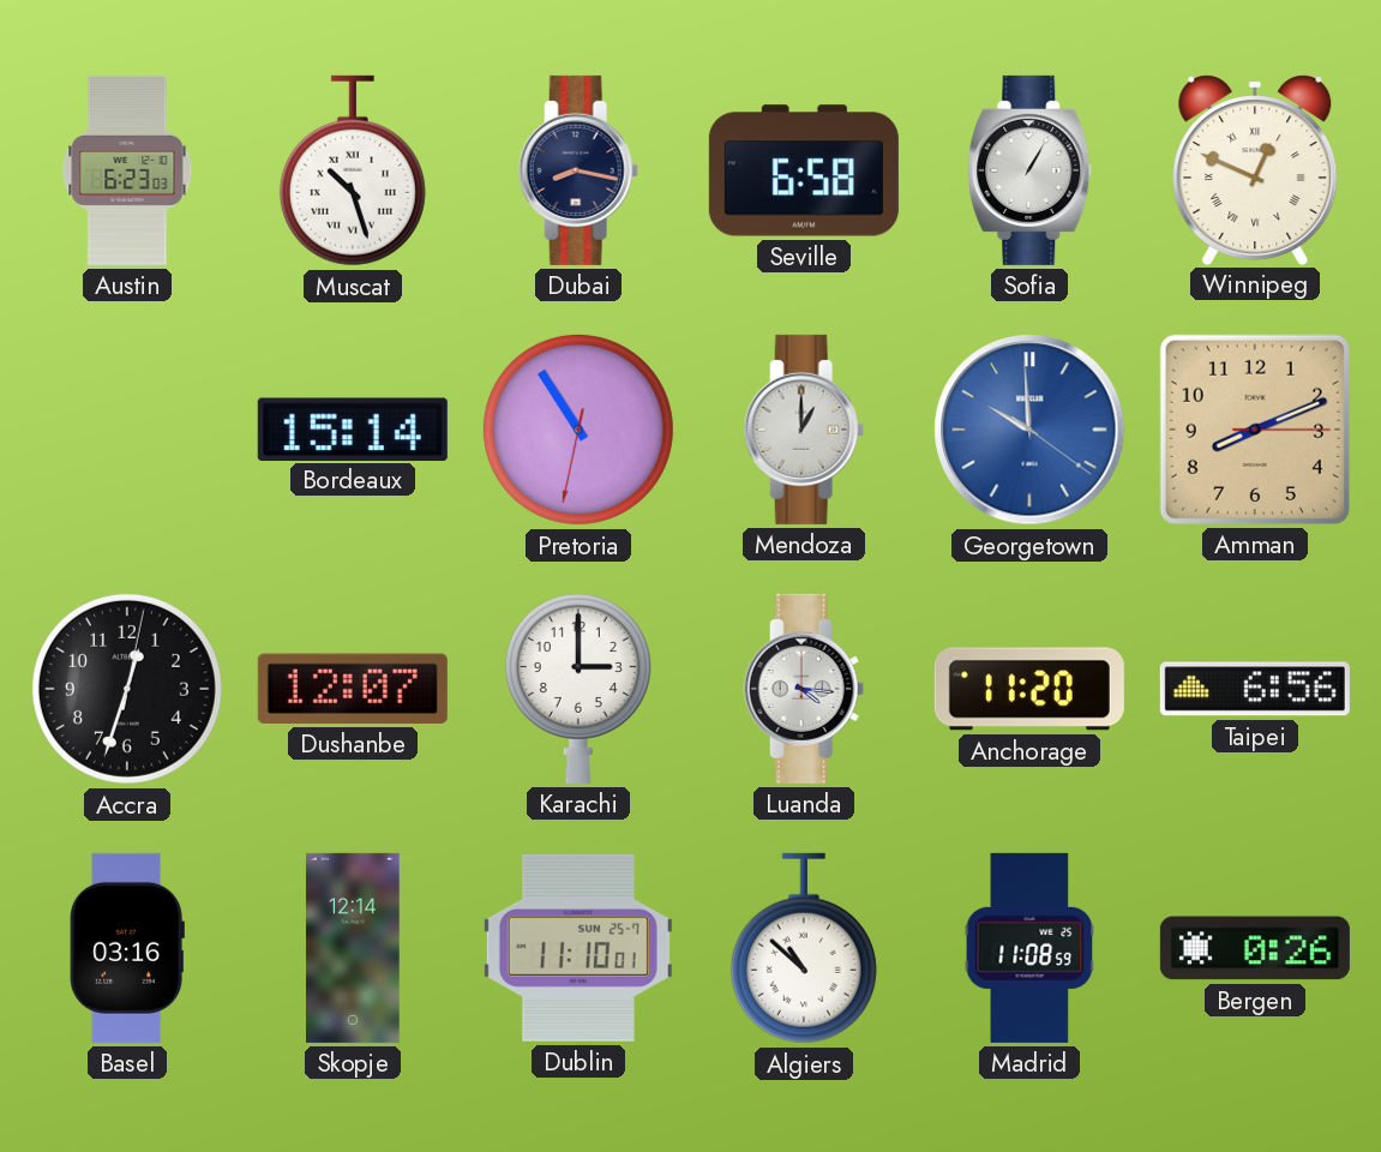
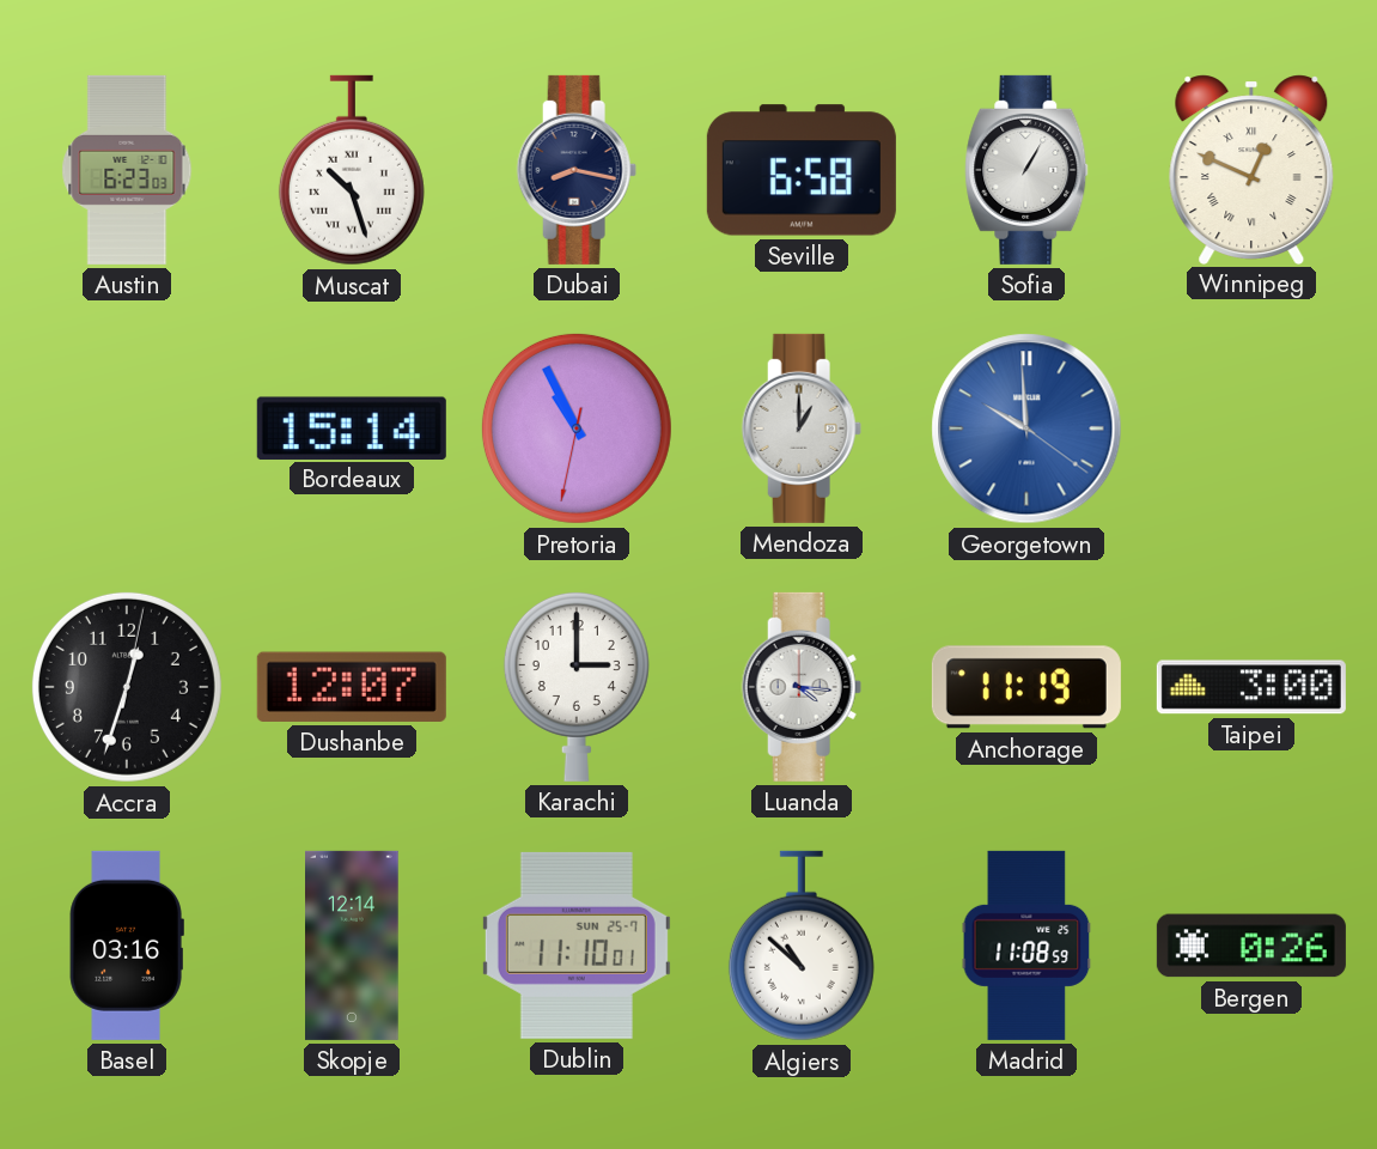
Pretoria: 10:54 -> 10:55
Amman: 8:11 -> none
Anchorage: 11:20 -> 11:19
Taipei: 6:56 -> 3:00
